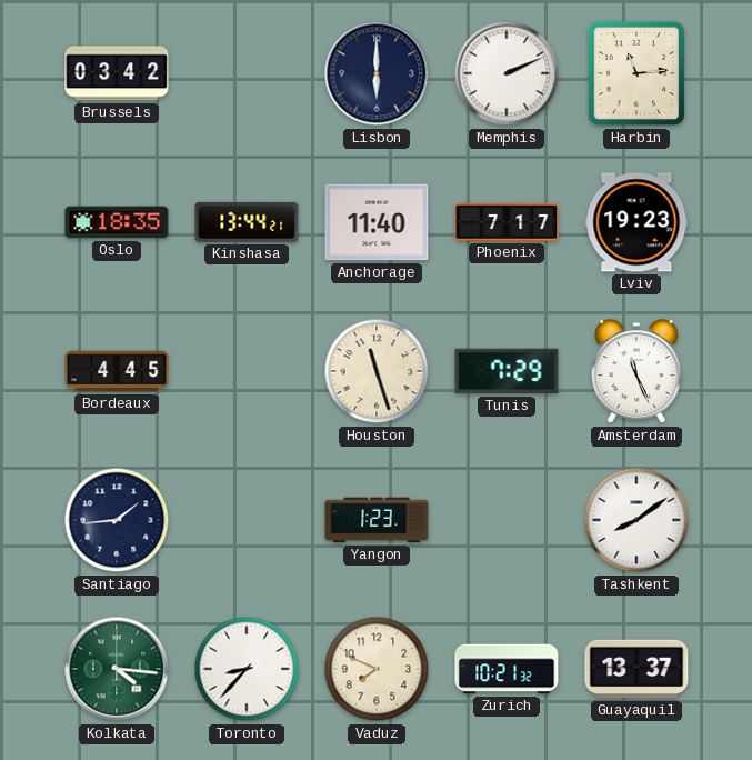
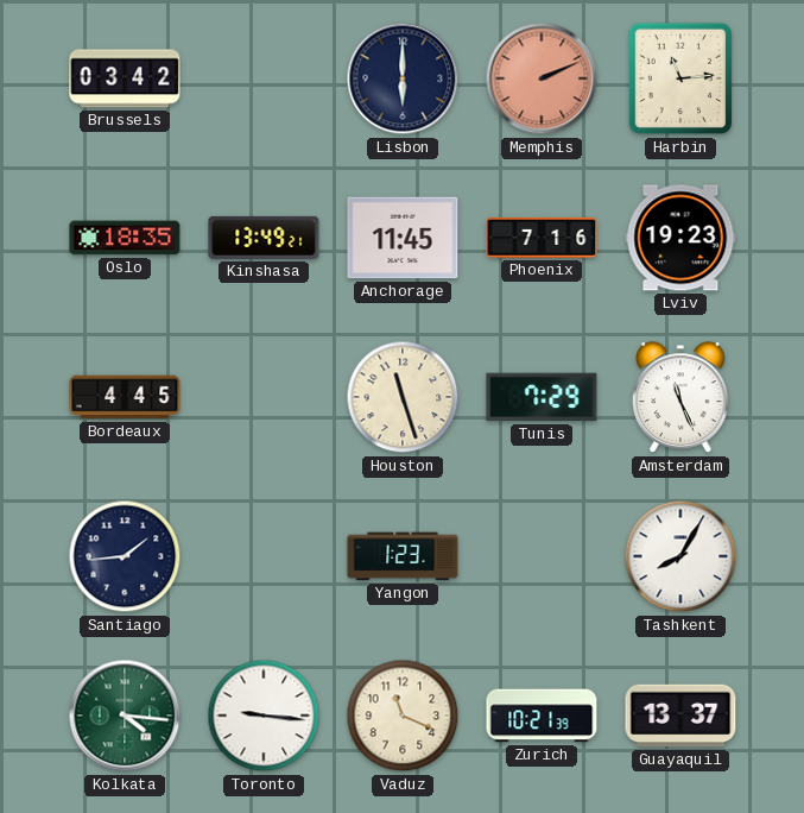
Memphis dial: white -> salmon
Kinshasa: 13:44 -> 13:49
Anchorage: 11:40 -> 11:45
Phoenix: 7:17 -> 7:16
Tashkent: 8:09 -> 8:05
Toronto: 8:37 -> 9:16
Vaduz: 7:49 -> 11:19
Zurich: 10:21:32 -> 10:21:39
